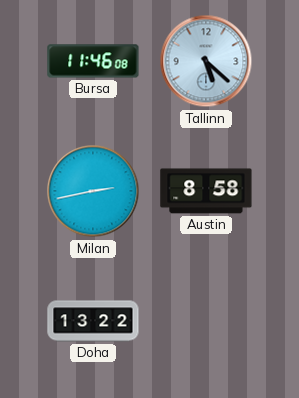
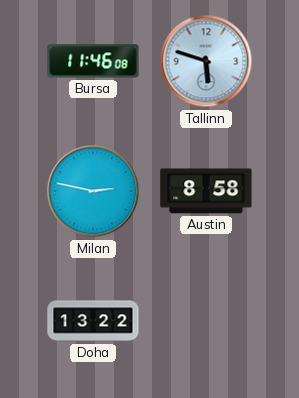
Tallinn: 5:22 -> 5:48
Milan: 2:43 -> 2:47
